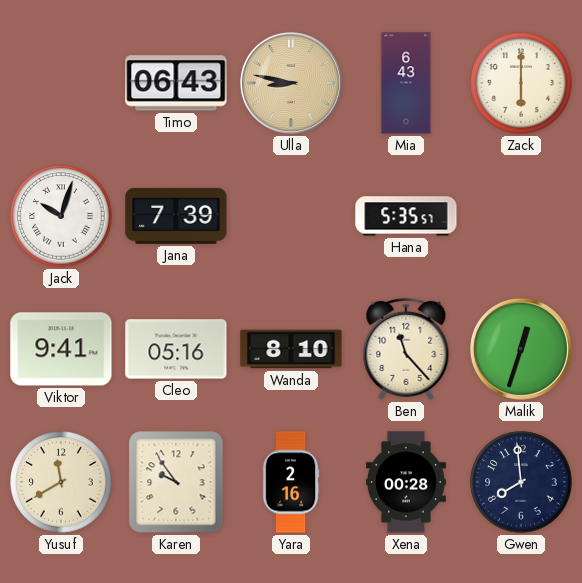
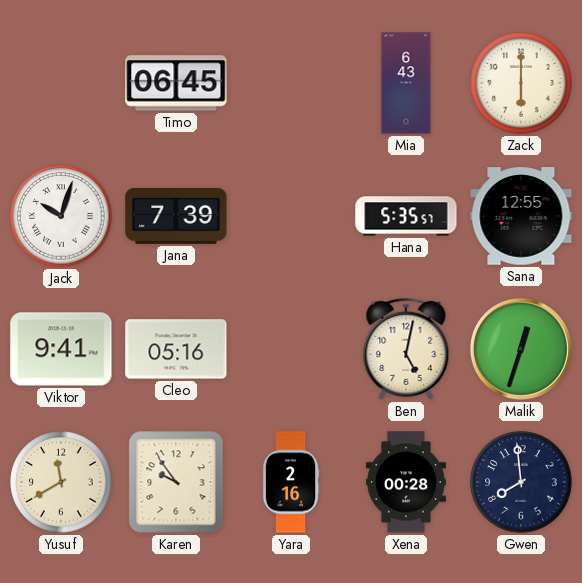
Timo: 06:43 -> 06:45
Ulla: 8:47 -> none
Sana: none -> 12:55
Wanda: 8:10 -> none
Ben: 11:23 -> 5:02
